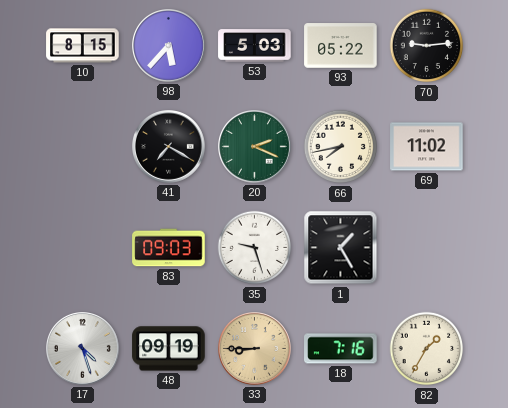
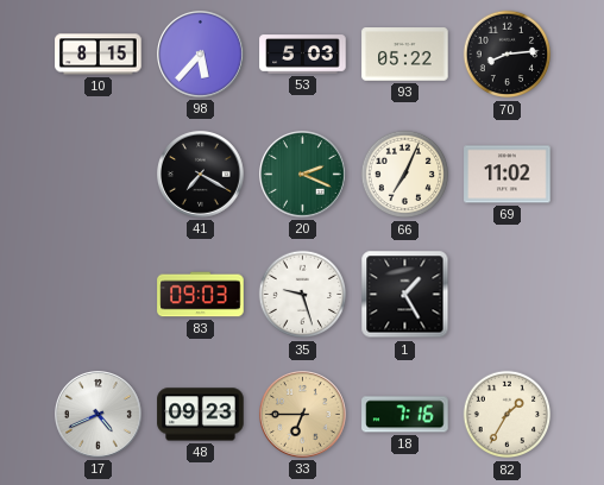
70: 9:14 -> 8:14
66: 7:43 -> 7:04
17: 4:27 -> 4:41
48: 09:19 -> 09:23
33: 8:45 -> 6:45
